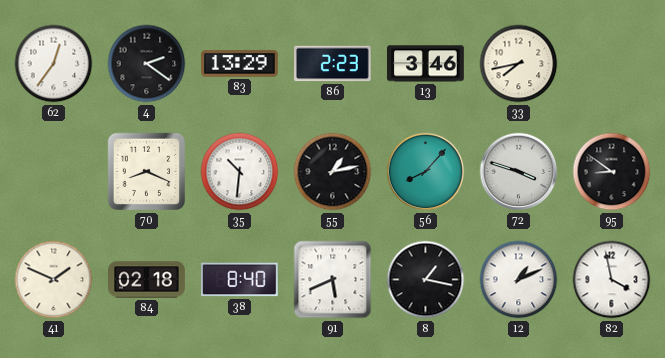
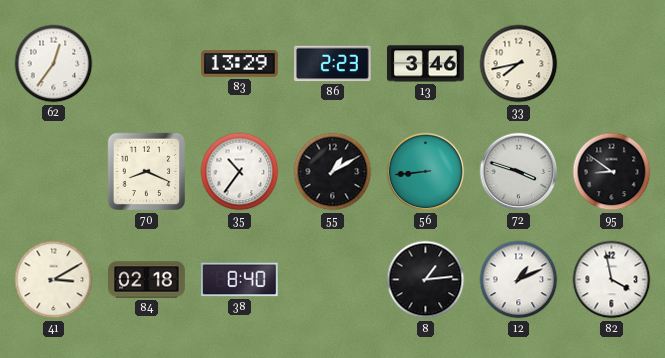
4: 2:21 -> none
35: 10:31 -> 10:36
55: 1:13 -> 1:10
56: 8:07 -> 8:44
41: 1:49 -> 3:10
91: 5:41 -> none
8: 1:17 -> 1:14
